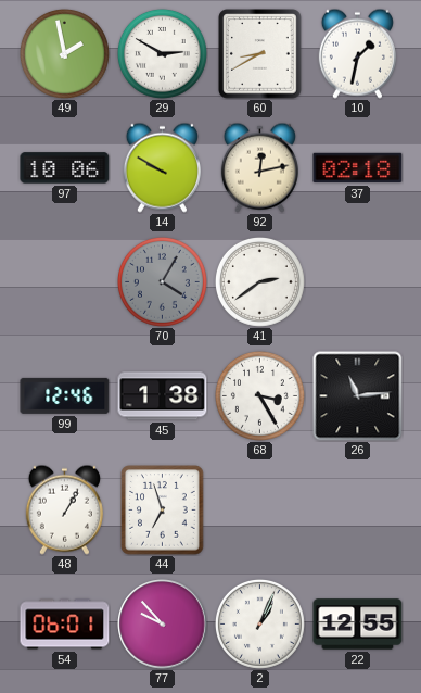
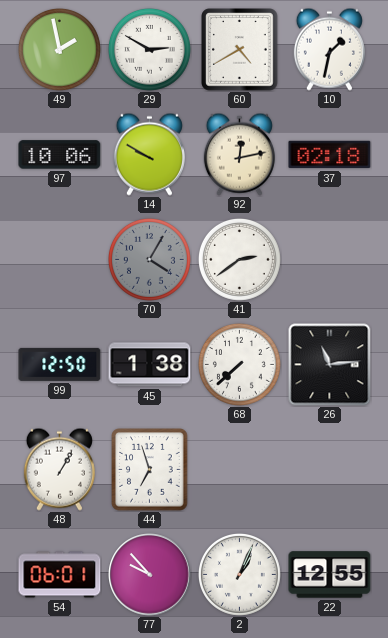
60: 8:40 -> 4:40
99: 12:46 -> 12:50
68: 3:25 -> 7:38
